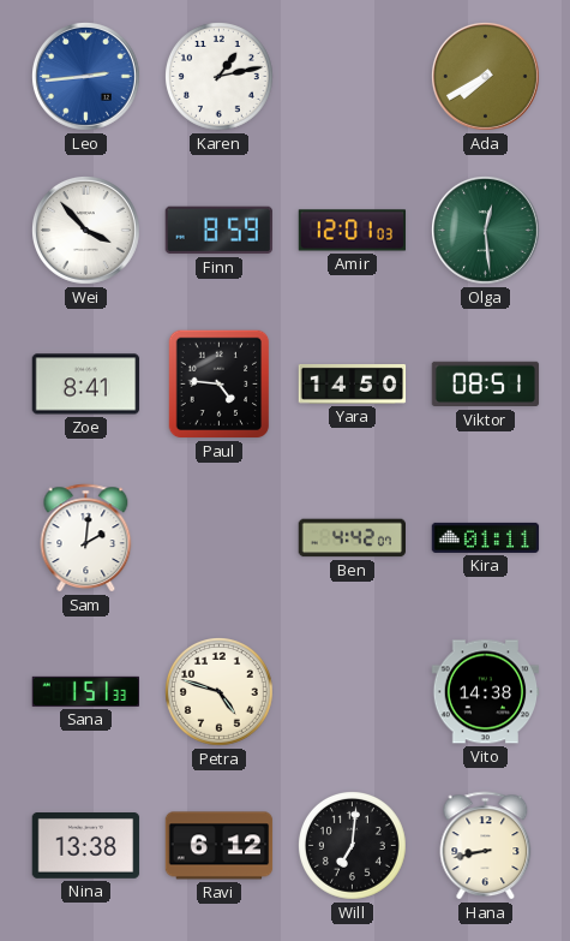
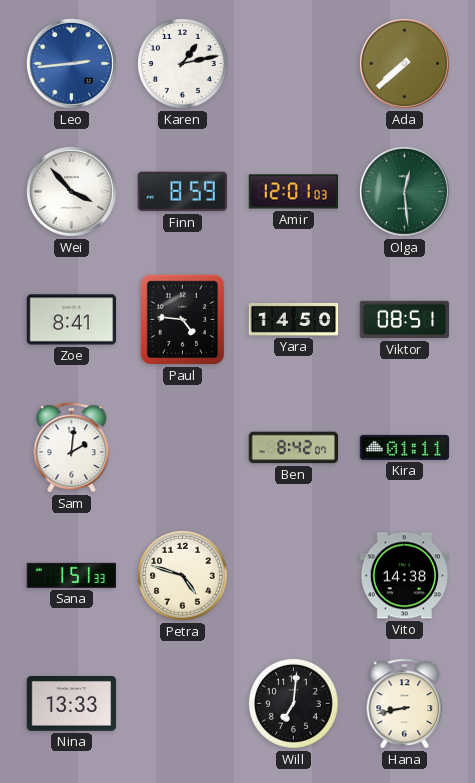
Ada: 7:40 -> 7:38
Ben: 4:42 -> 8:42
Nina: 13:38 -> 13:33
Ravi: 6:12 -> none
